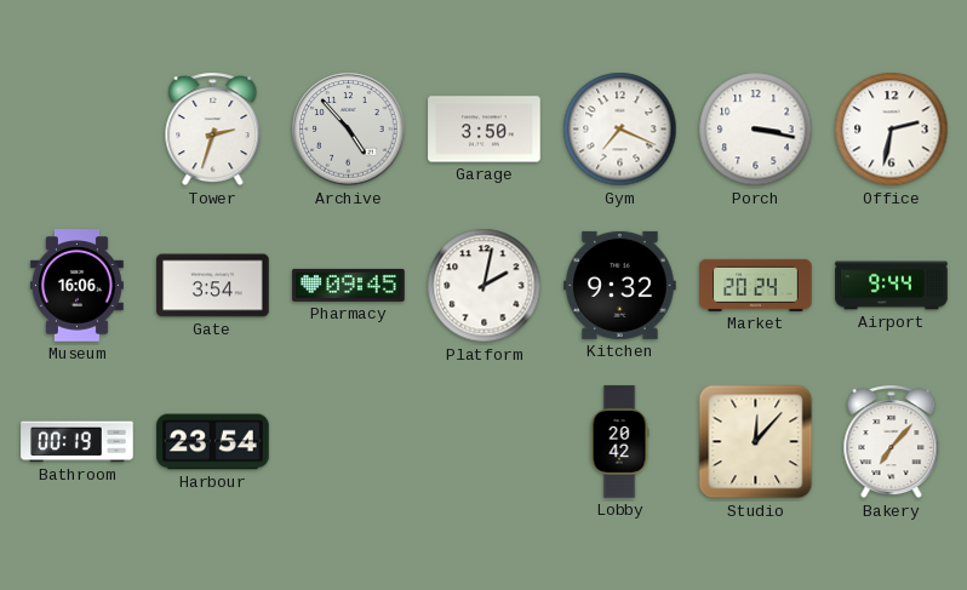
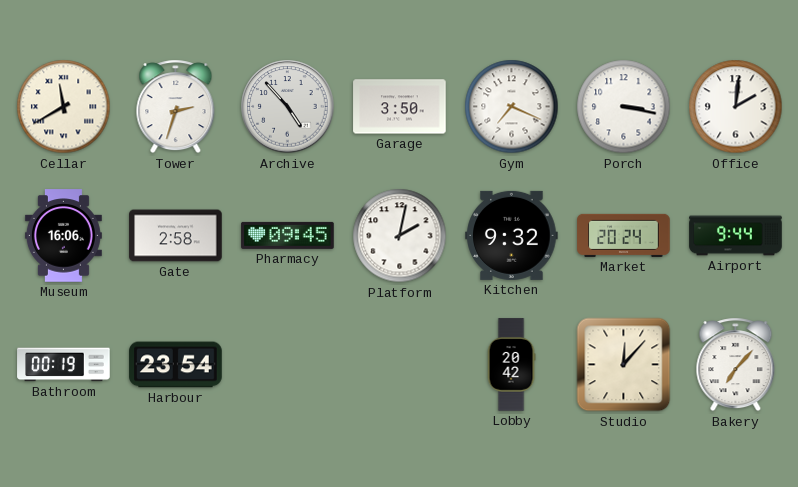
Cellar: none -> 11:40
Office: 2:32 -> 2:01
Gate: 3:54 -> 2:58
